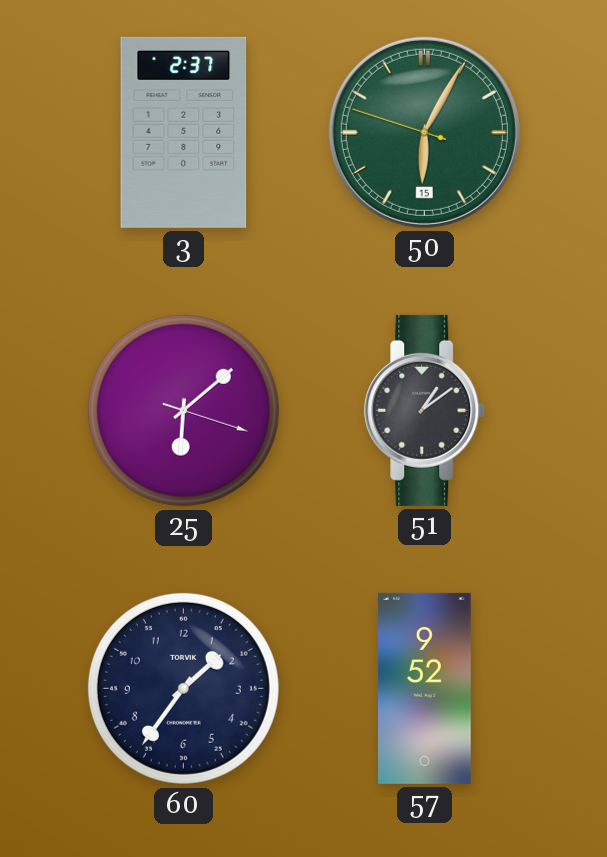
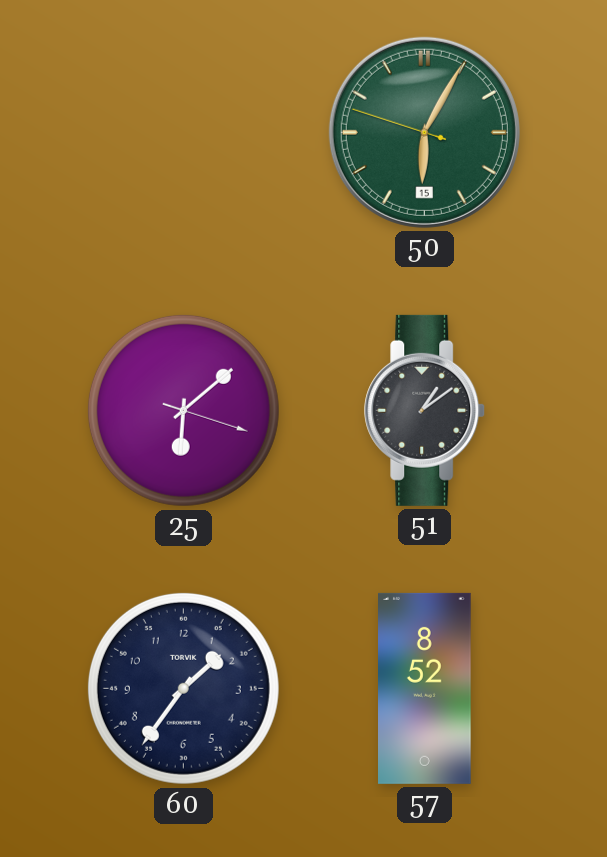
3: 2:37 -> none
57: 9:52 -> 8:52
